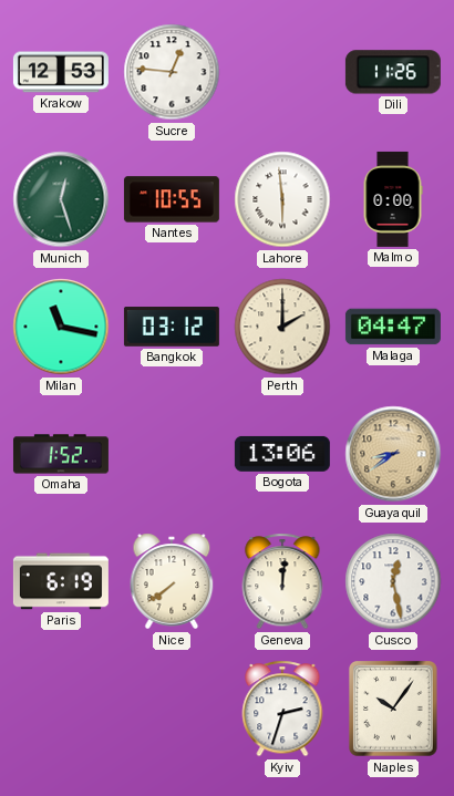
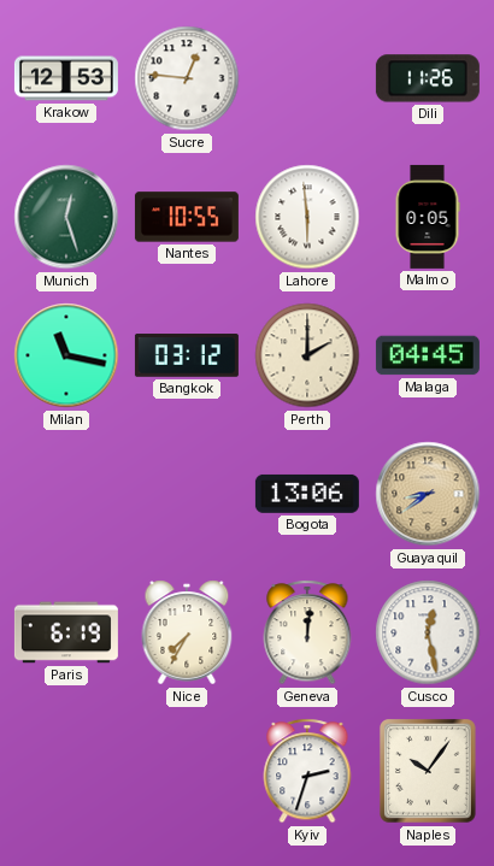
Malmo: 0:00 -> 0:05
Malaga: 04:47 -> 04:45
Omaha: 1:52 -> none
Nice: 7:39 -> 7:35
